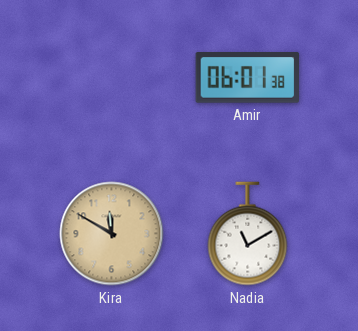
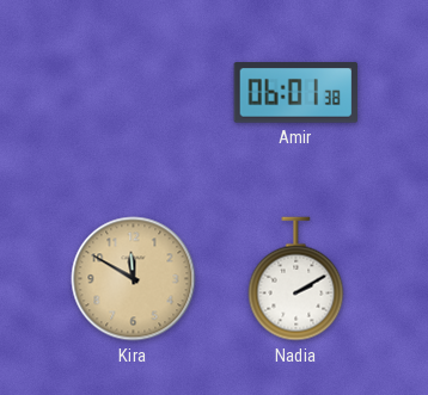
Nadia: 11:10 -> 2:10
